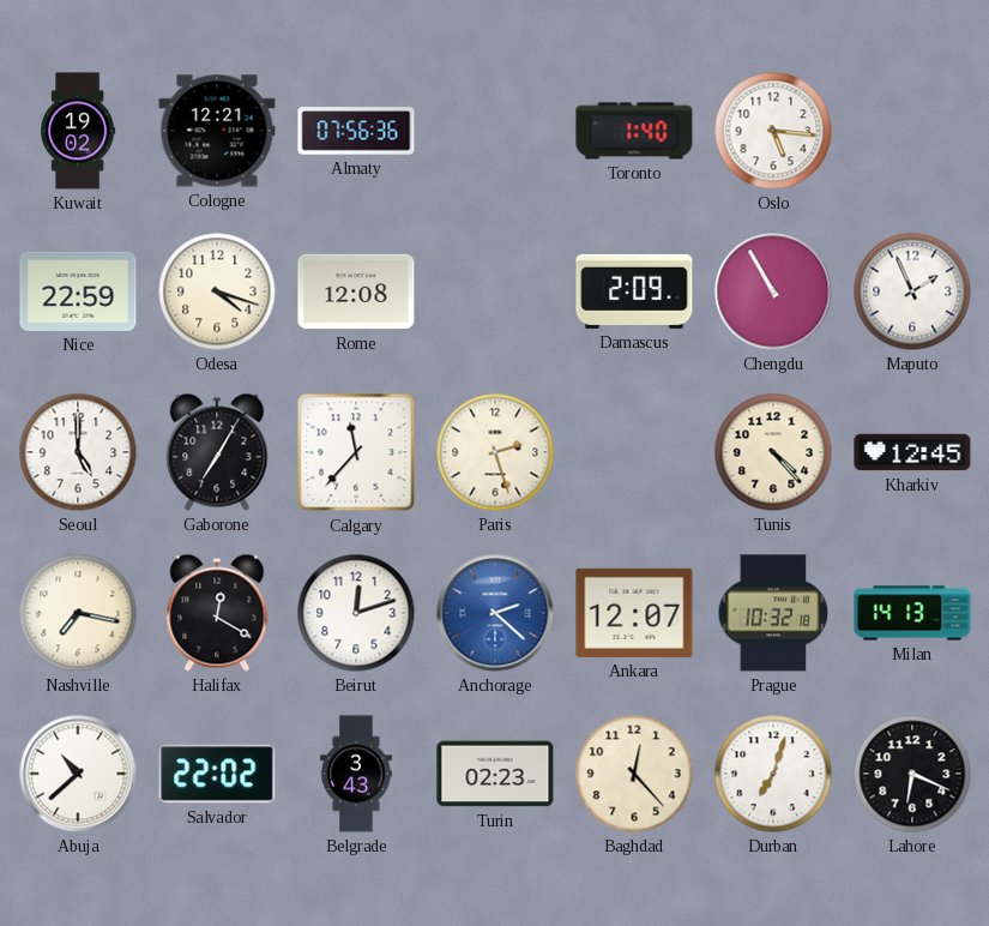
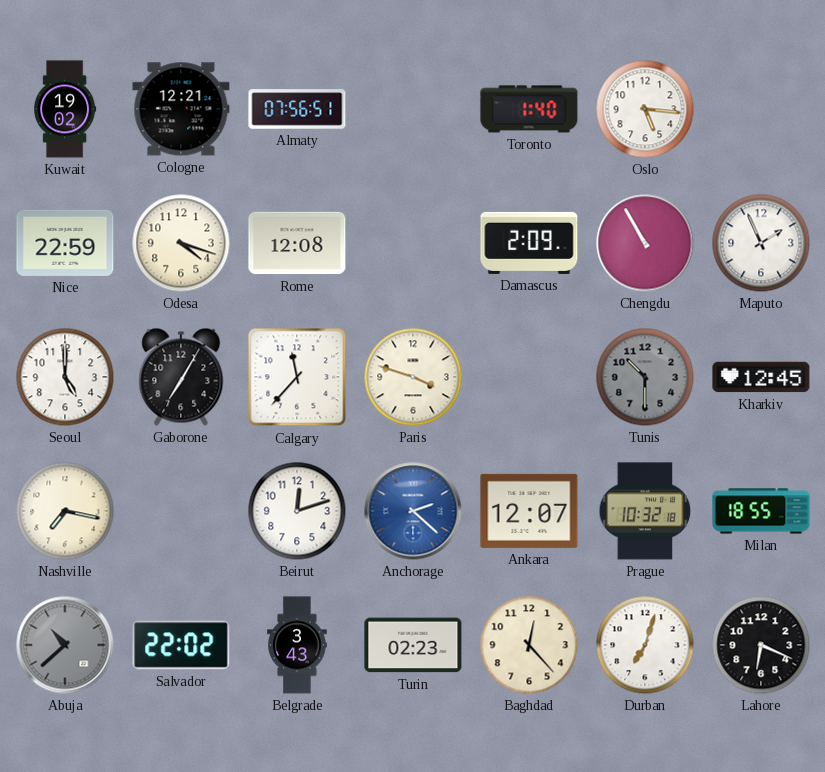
Almaty: 07:56:36 -> 07:56:51
Paris: 2:27 -> 3:48
Tunis: 4:23 -> 10:30
Tunis dial: cream -> grey
Halifax: 12:20 -> none
Milan: 14:13 -> 18:55
Abuja dial: white -> grey
